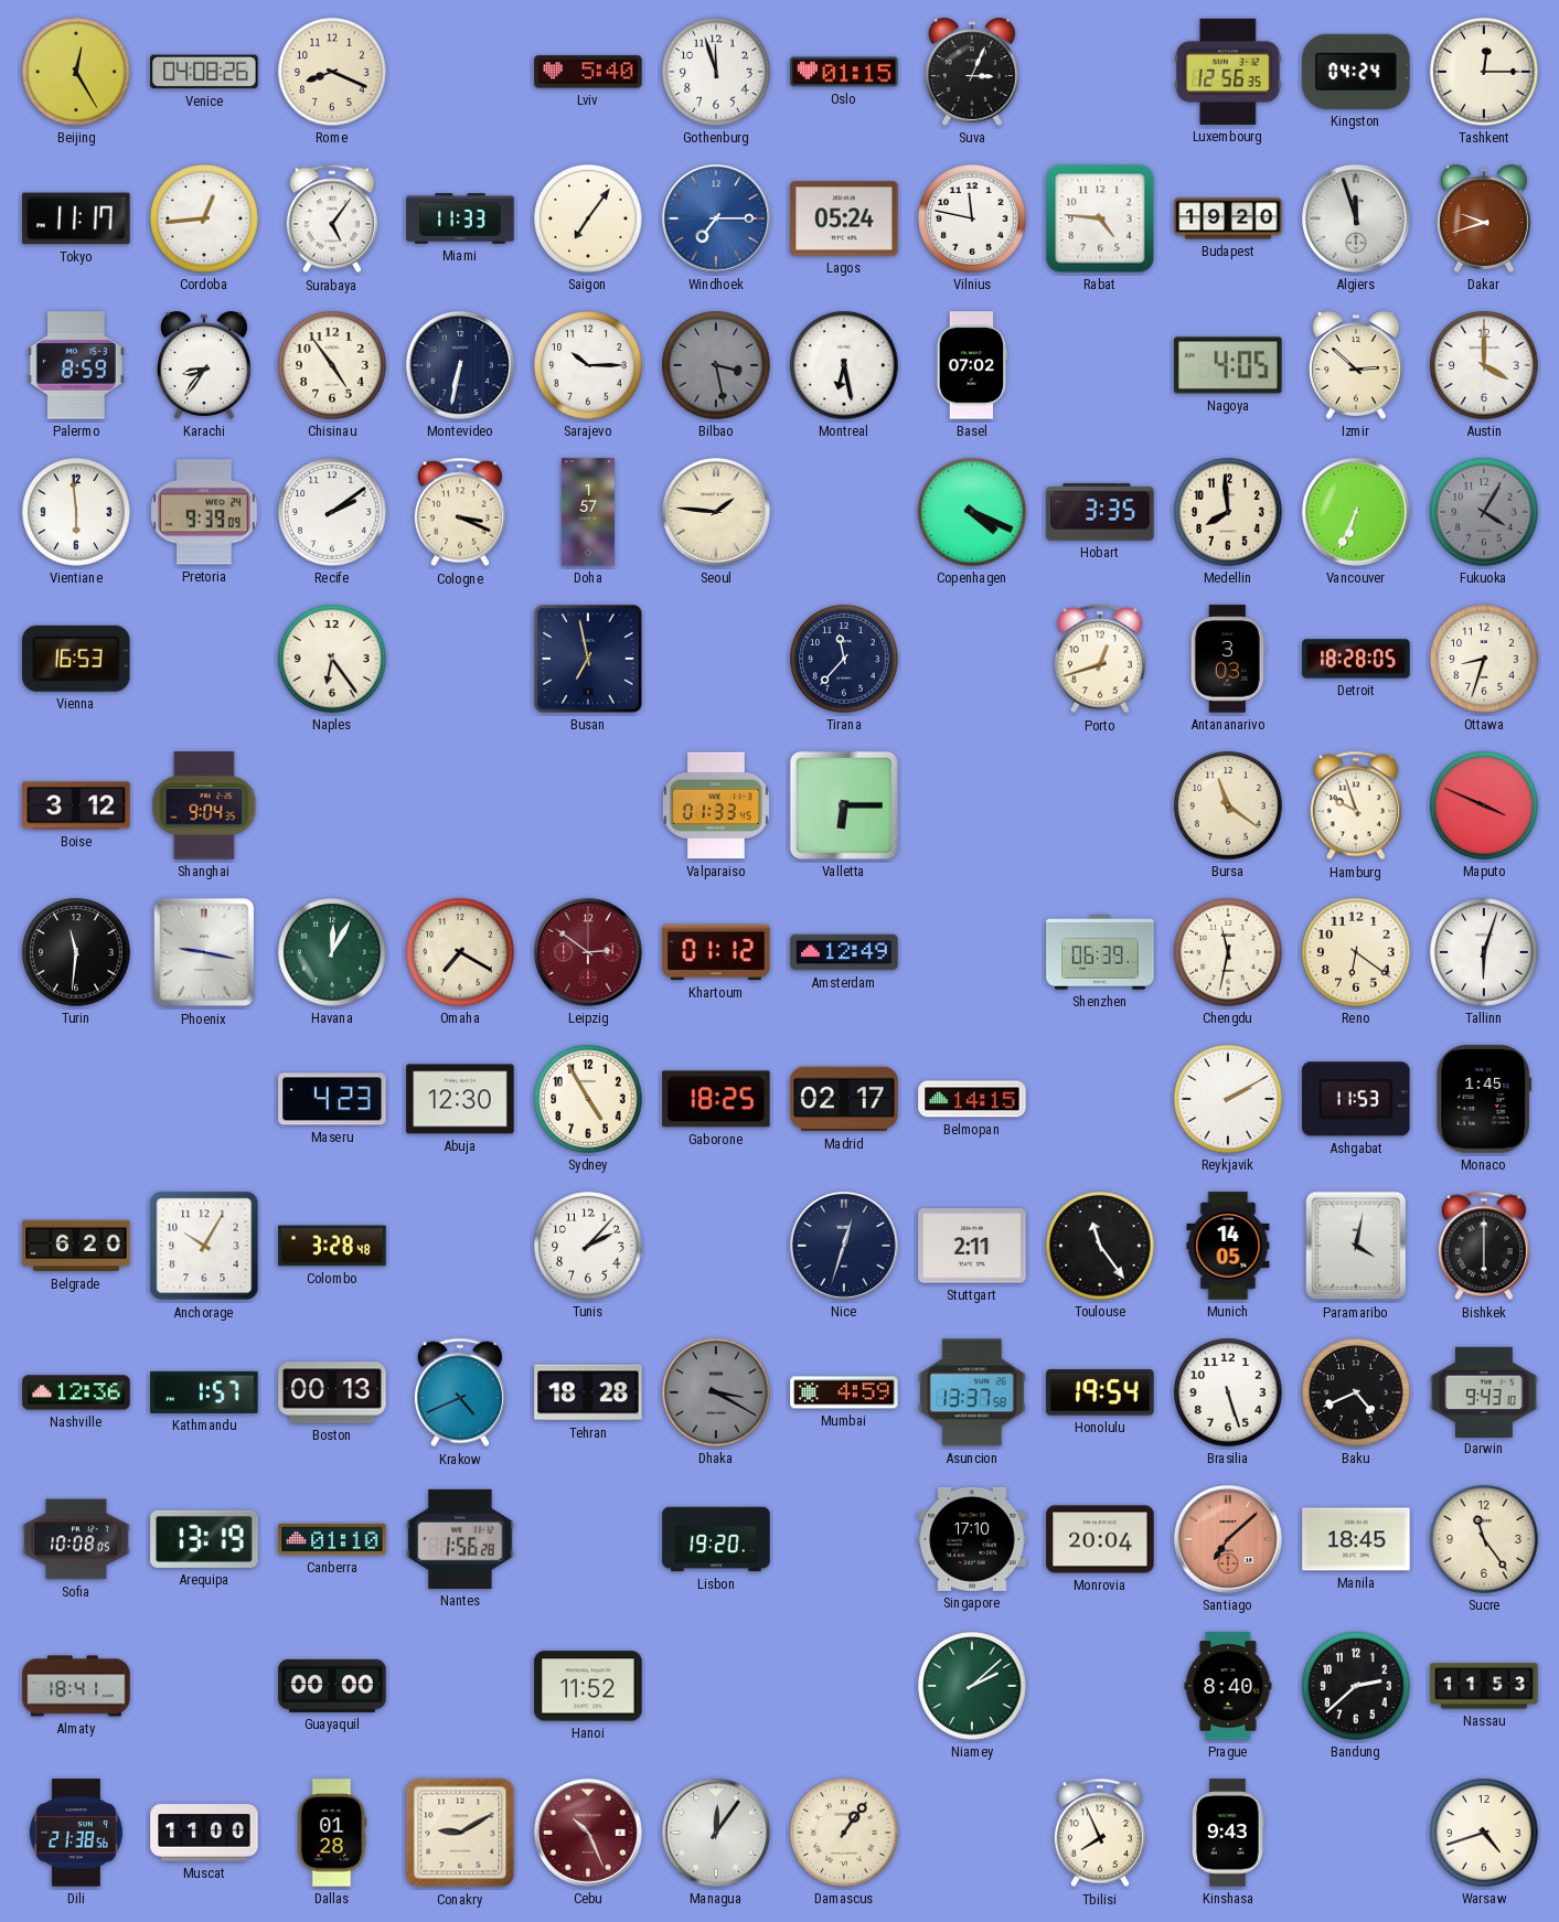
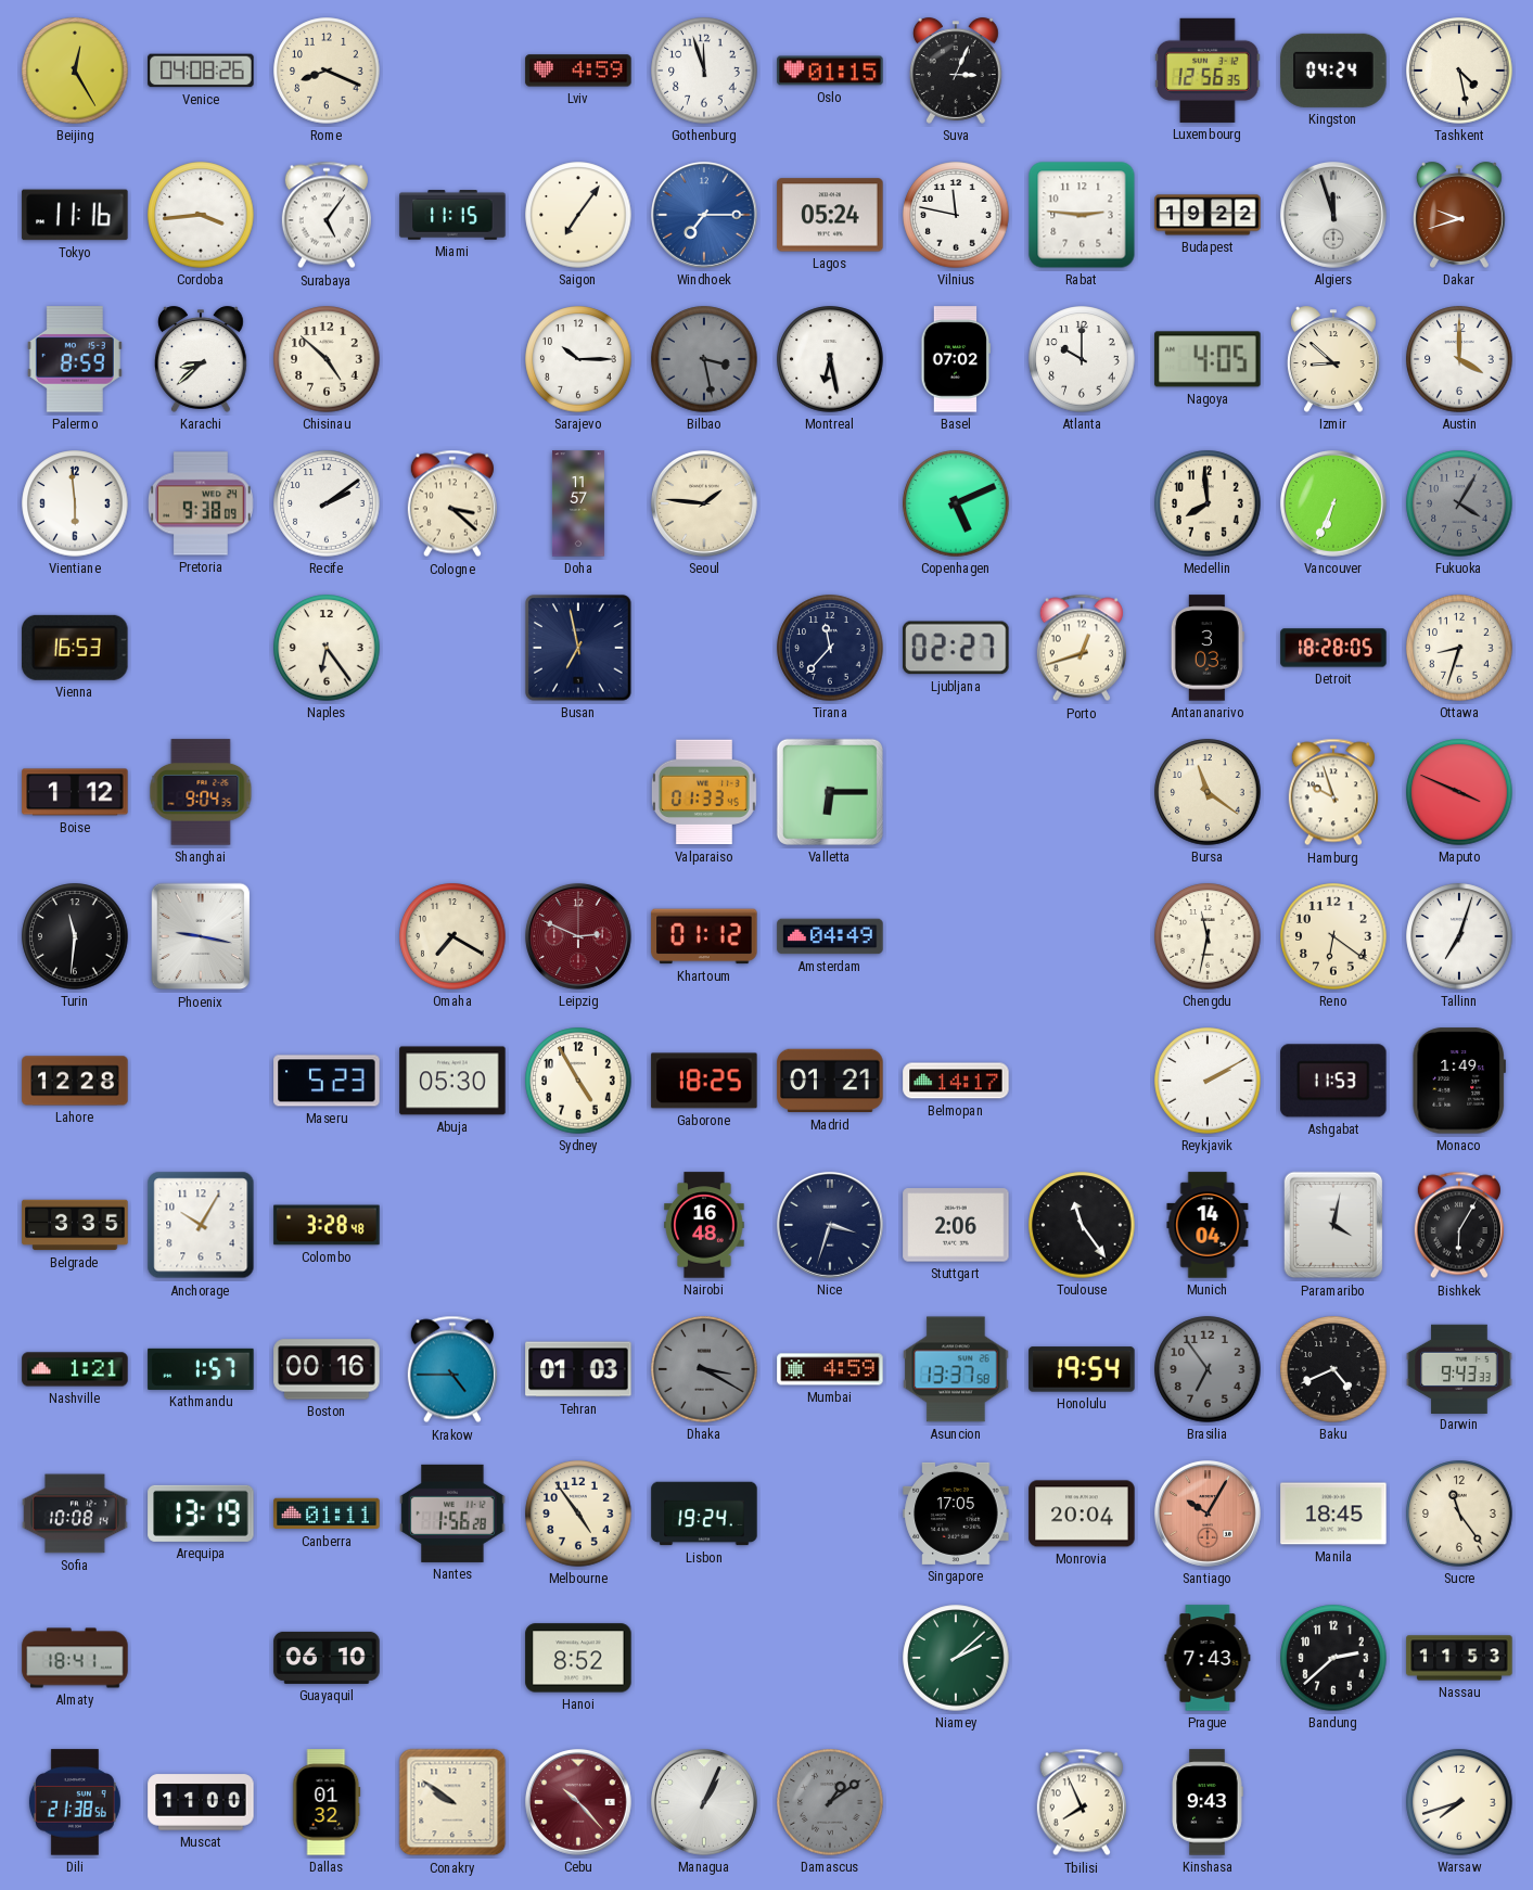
Lviv: 5:40 -> 4:59
Tashkent: 12:15 -> 4:28
Tokyo: 11:17 -> 11:16
Cordoba: 12:44 -> 3:44
Miami: 11:33 -> 11:15
Rabat: 4:46 -> 2:46
Budapest: 19:20 -> 19:22
Karachi: 8:36 -> 8:38
Chisinau: 4:54 -> 4:52
Montevideo: 6:32 -> none
Atlanta: none -> 10:00
Izmir: 2:52 -> 8:52
Pretoria: 9:39 -> 9:38
Cologne: 3:19 -> 3:22
Doha: 1:57 -> 11:57
Copenhagen: 4:19 -> 5:11
Hobart: 3:35 -> none
Ljubljana: none -> 02:27
Boise: 3:12 -> 1:12
Havana: 12:05 -> none
Leipzig: 2:51 -> 2:49
Amsterdam: 12:49 -> 04:49
Shenzhen: 06:39 -> none
Tallinn: 6:03 -> 7:03
Lahore: none -> 12:28
Maseru: 4:23 -> 5:23
Abuja: 12:30 -> 05:30
Madrid: 02:17 -> 01:21
Belmopan: 14:15 -> 14:17
Monaco: 1:45 -> 1:49
Belgrade: 6:20 -> 3:35
Tunis: 2:07 -> none
Nairobi: none -> 16:48
Nice: 12:33 -> 3:33
Stuttgart: 2:11 -> 2:06
Munich: 14:05 -> 14:04
Bishkek: 6:00 -> 6:05
Nashville: 12:36 -> 1:21
Boston: 00:13 -> 00:16
Krakow: 4:41 -> 4:45
Tehran: 18:28 -> 01:03
Brasilia: 5:27 -> 6:54
Brasilia dial: white -> grey
Darwin: 9:43:10 -> 9:43:33
Sofia: 10:08:05 -> 10:08:14
Canberra: 01:10 -> 01:11
Melbourne: none -> 4:54
Lisbon: 19:20 -> 19:24
Singapore: 17:10 -> 17:05
Santiago: 7:08 -> 10:05
Guayaquil: 00:00 -> 06:10
Hanoi: 11:52 -> 8:52
Prague: 8:40 -> 7:43
Dallas: 01:28 -> 01:32
Conakry: 9:10 -> 9:51
Cebu: 10:26 -> 10:23
Managua: 12:06 -> 1:04
Damascus: 1:06 -> 1:09
Damascus dial: cream -> grey
Warsaw: 4:42 -> 7:42
